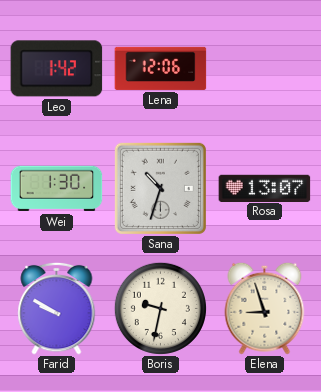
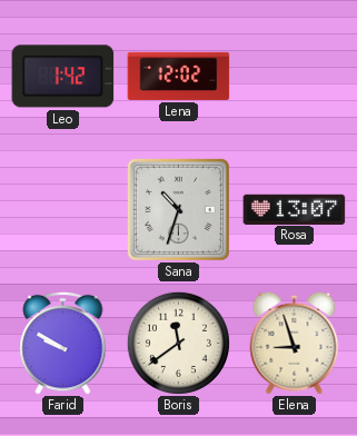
Lena: 12:06 -> 12:02
Wei: 1:30 -> none
Boris: 9:32 -> 11:39
